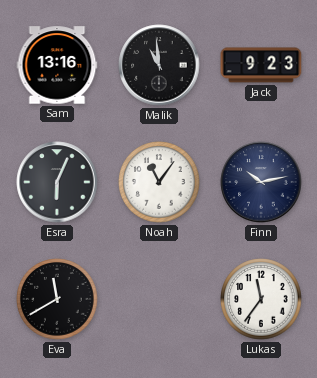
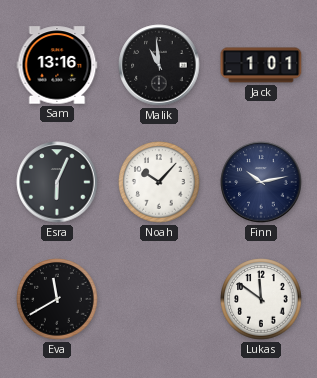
Jack: 9:23 -> 1:01
Noah: 11:06 -> 10:07
Lukas: 11:36 -> 11:51
